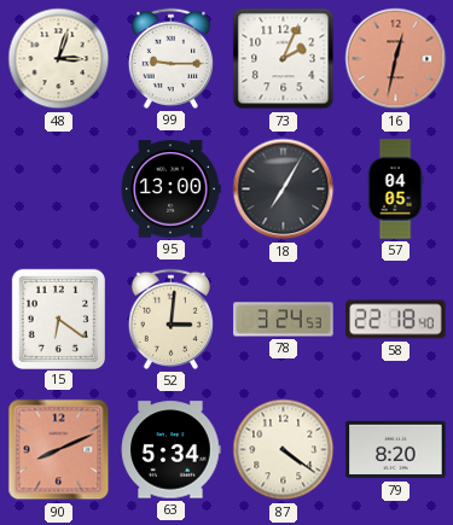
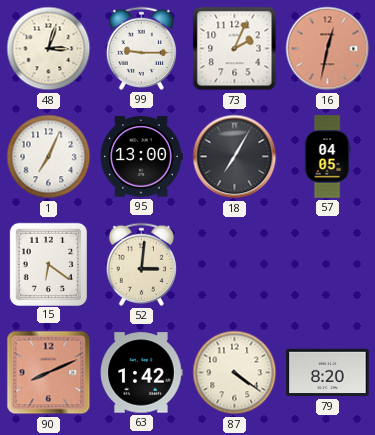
1: none -> 7:04
78: 3:24 -> none
58: 22:18 -> none
63: 5:34 -> 1:42
